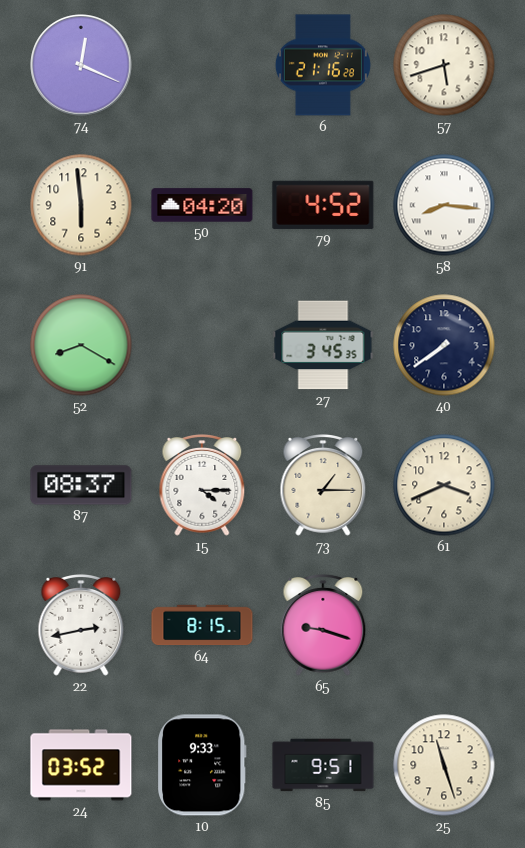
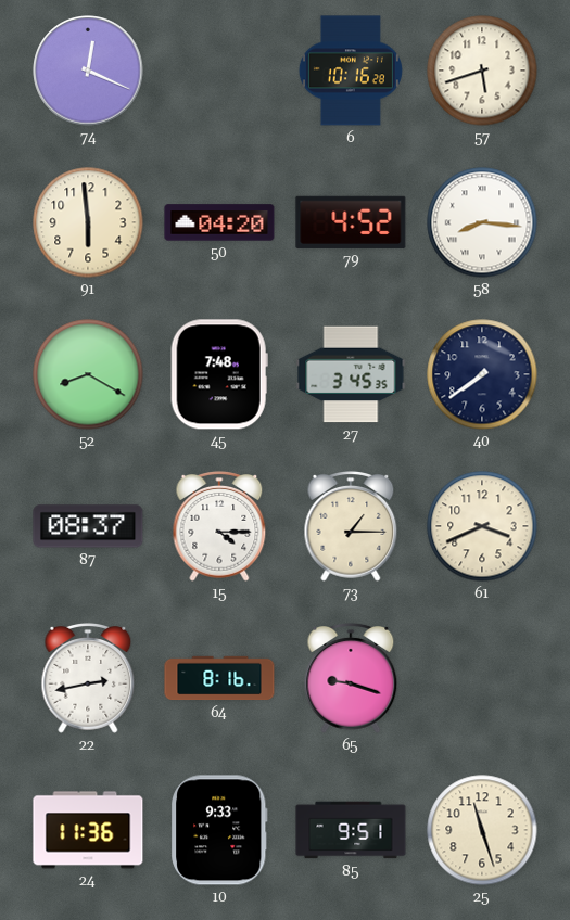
6: 21:16 -> 10:16
45: none -> 7:48
64: 8:15 -> 8:16
24: 03:52 -> 11:36
